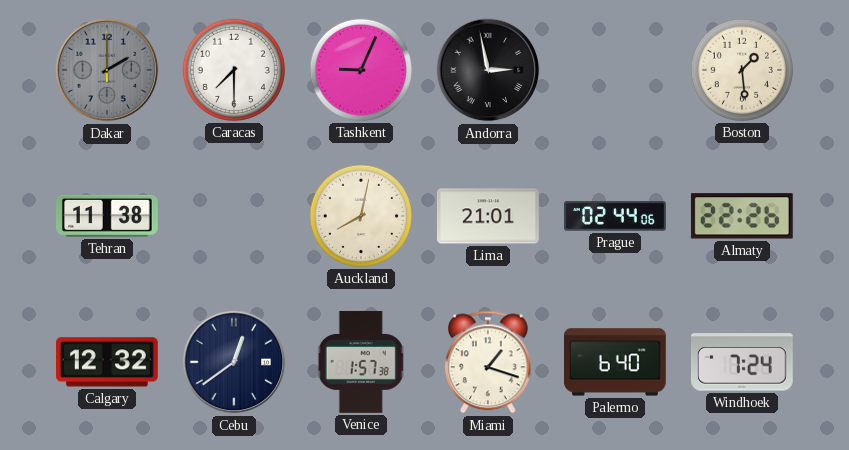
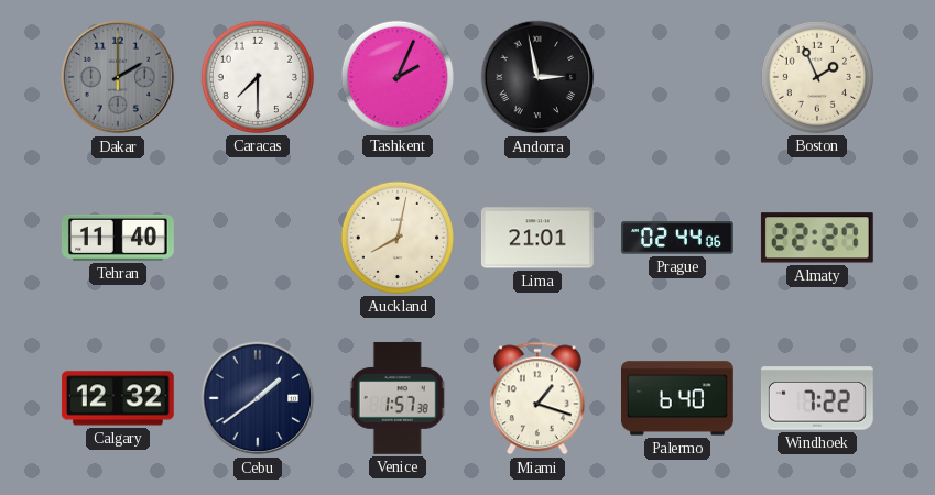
Tashkent: 9:04 -> 2:04
Boston: 1:29 -> 1:56
Tehran: 11:38 -> 11:40
Almaty: 22:26 -> 22:27
Cebu: 12:39 -> 1:39
Windhoek: 7:24 -> 7:22
